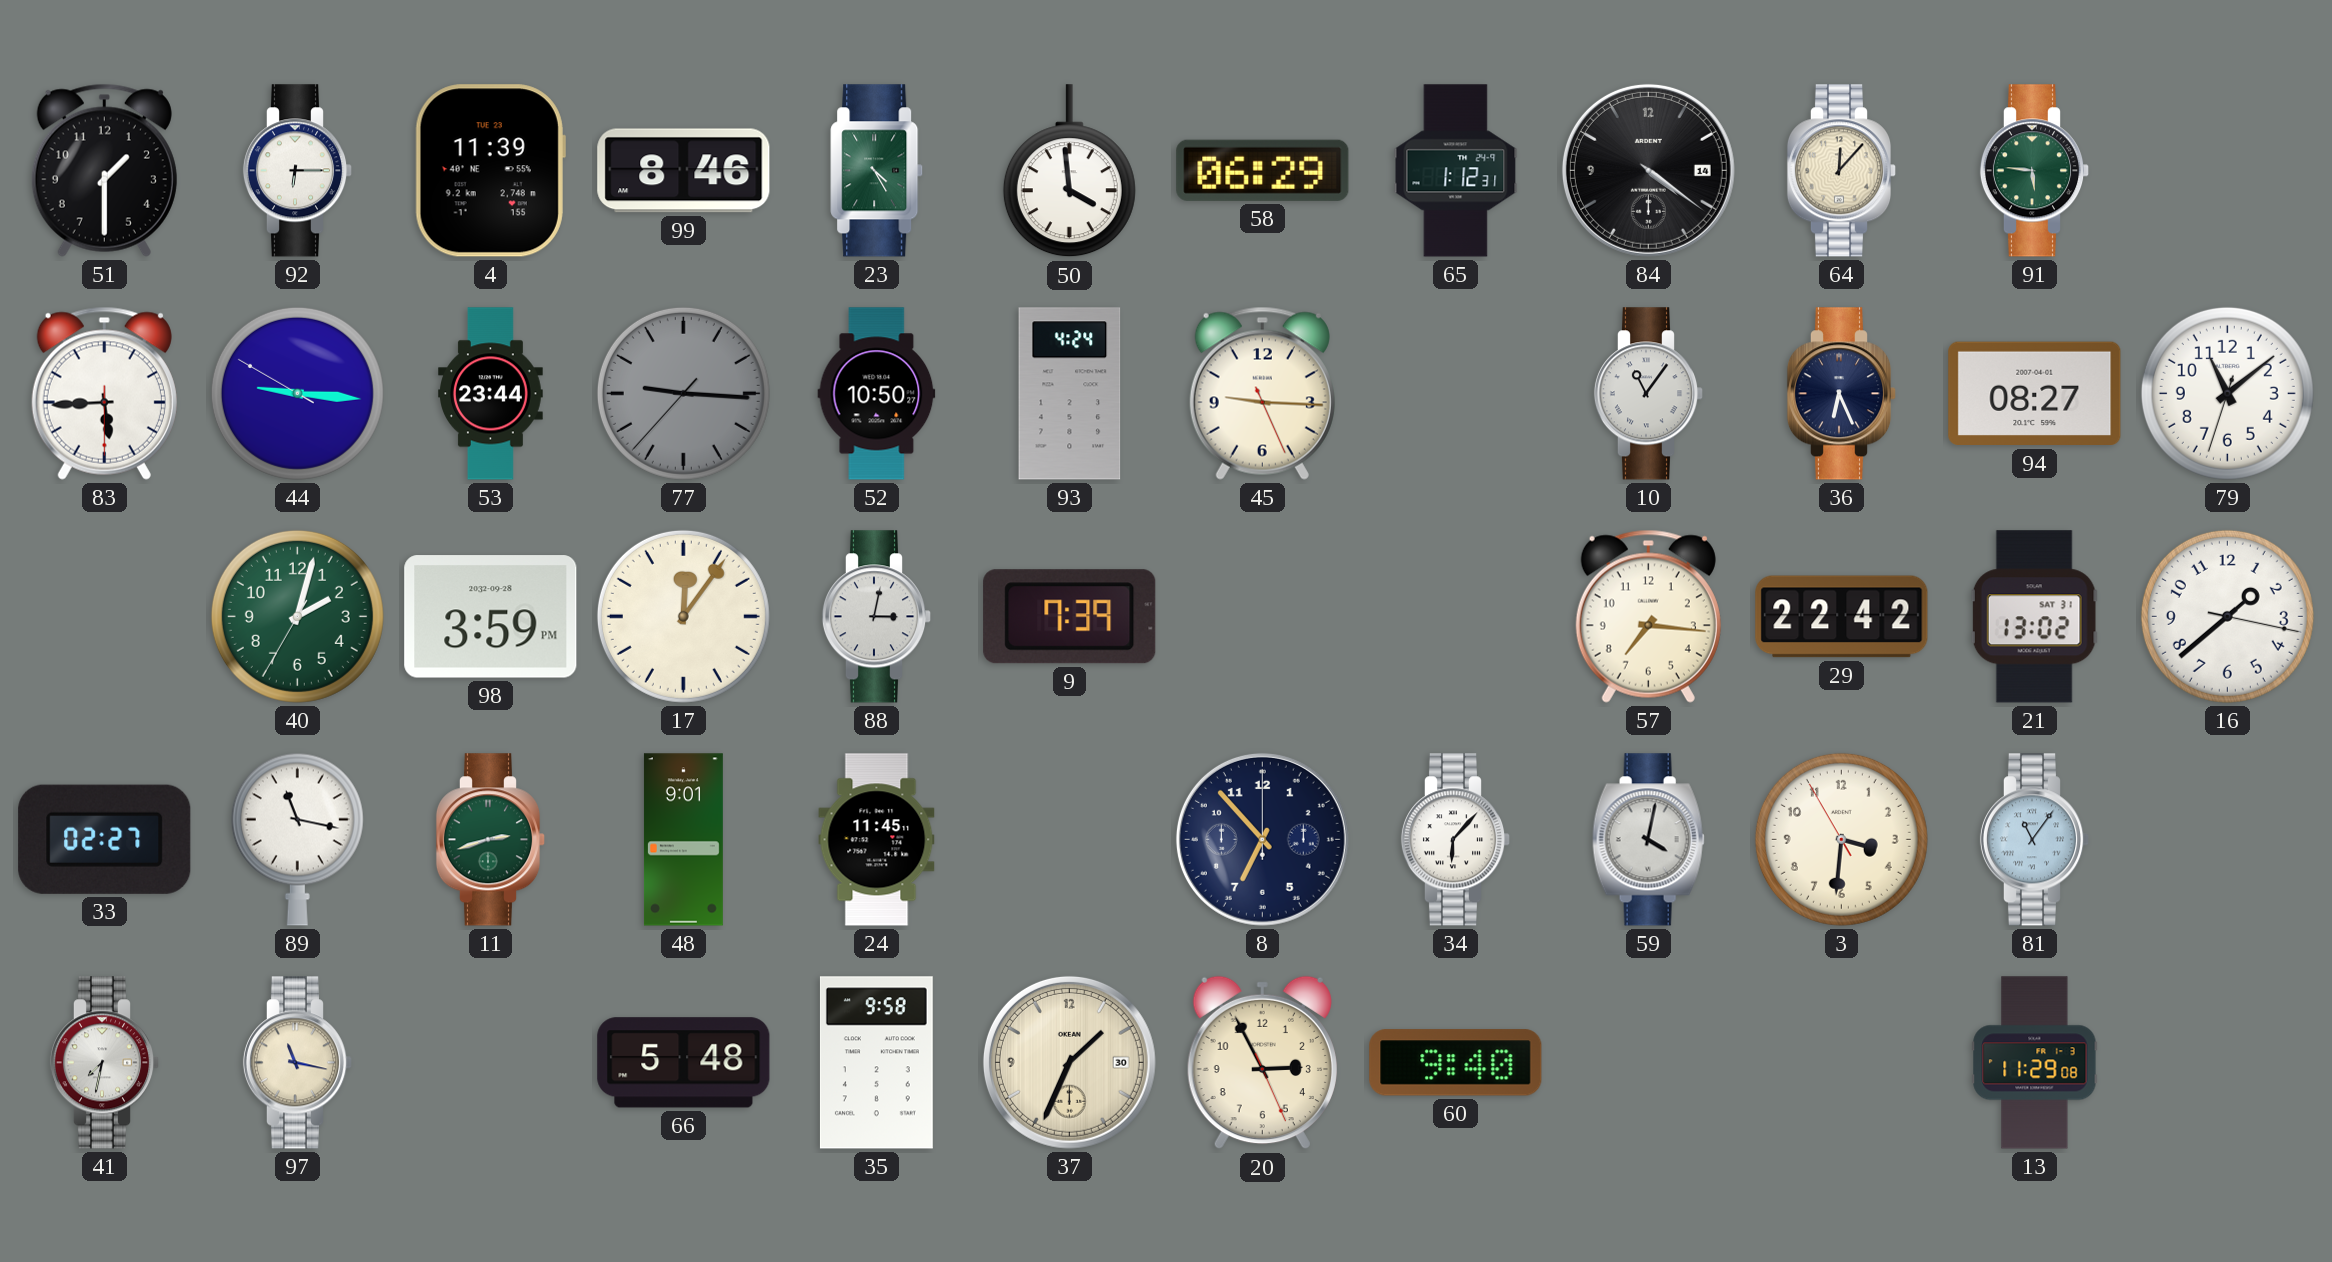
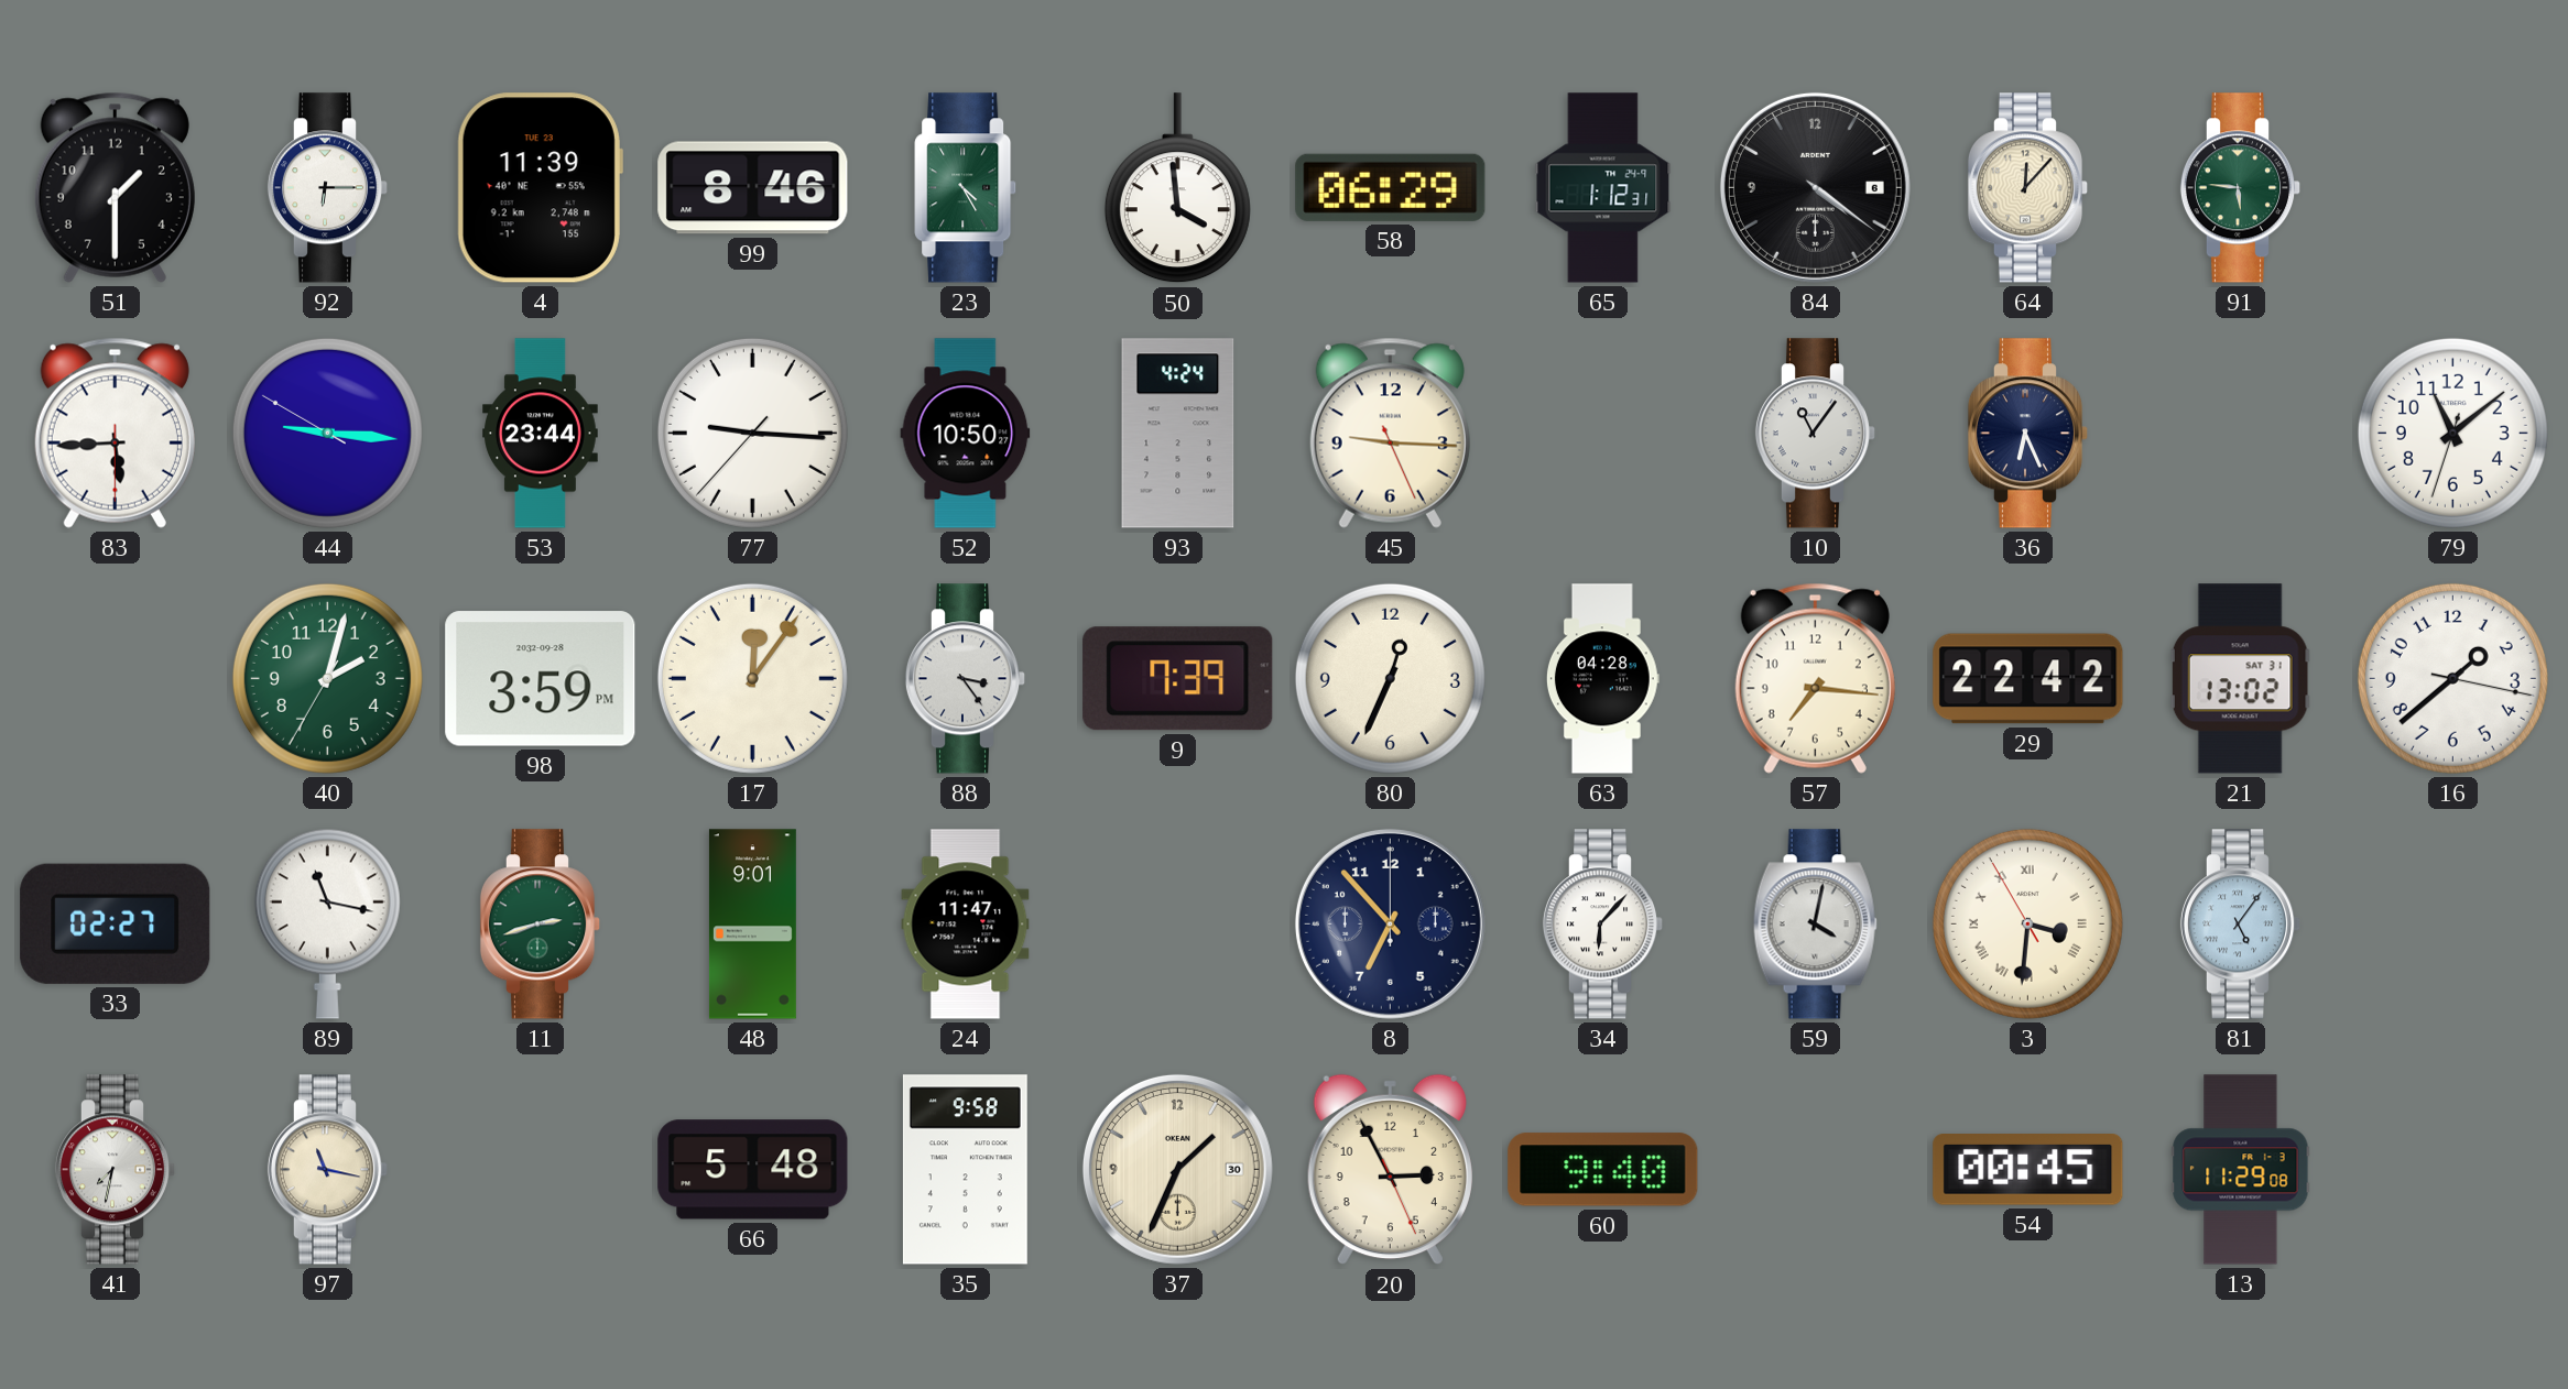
84 date: 14 -> 6
77 dial: grey -> white
94: 08:27 -> none
88: 3:02 -> 3:24
80: none -> 12:34
63: none -> 04:28
24: 11:45 -> 11:47
3 numerals: Arabic -> Roman
81: 11:06 -> 5:06
54: none -> 00:45
